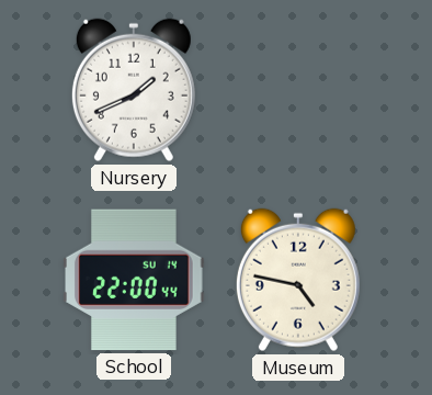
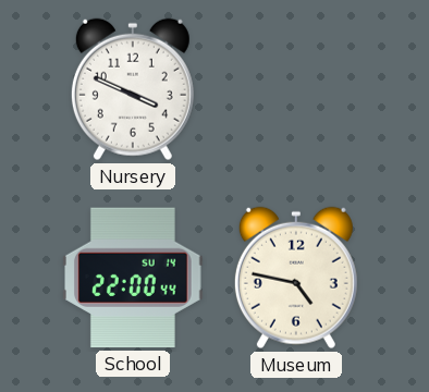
Nursery: 1:41 -> 3:49
